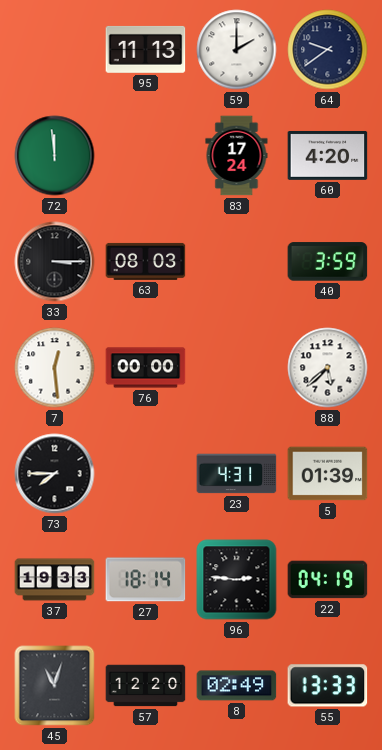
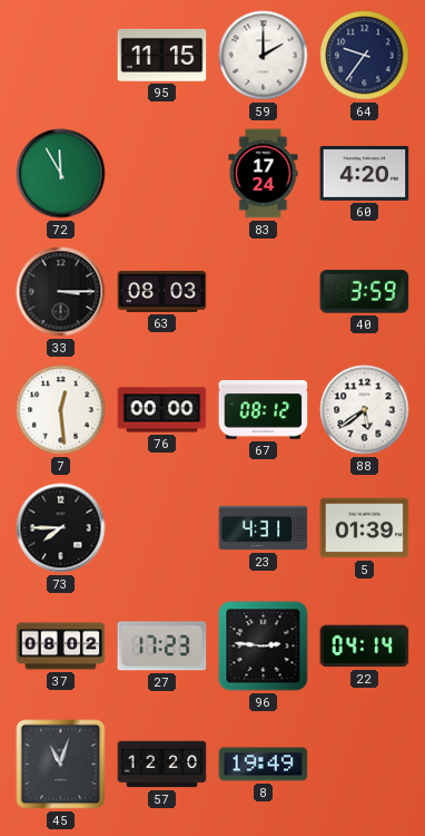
95: 11:13 -> 11:15
64: 9:39 -> 9:36
72: 11:59 -> 11:55
67: none -> 08:12
88: 5:38 -> 5:39
37: 19:33 -> 08:02
27: 18:14 -> 17:23
22: 04:19 -> 04:14
8: 02:49 -> 19:49
55: 13:33 -> none
